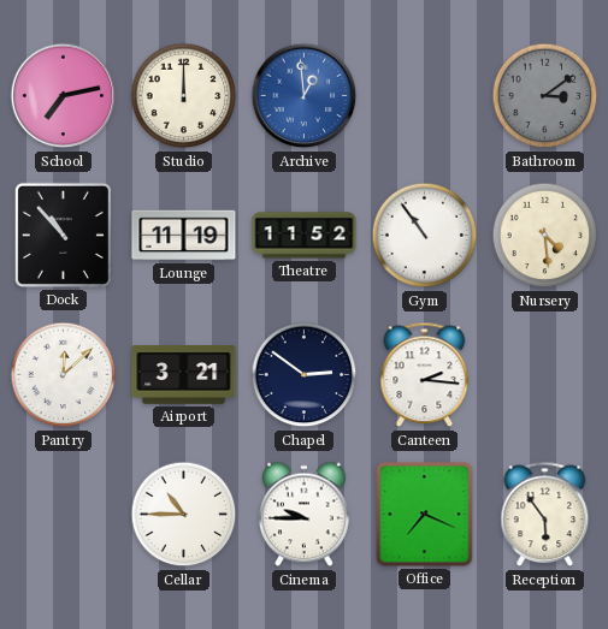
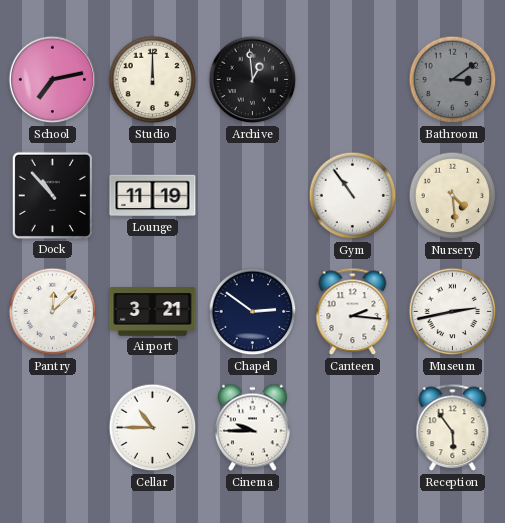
Archive dial: blue -> black
Theatre: 11:52 -> none
Museum: none -> 2:43
Office: 7:19 -> none
